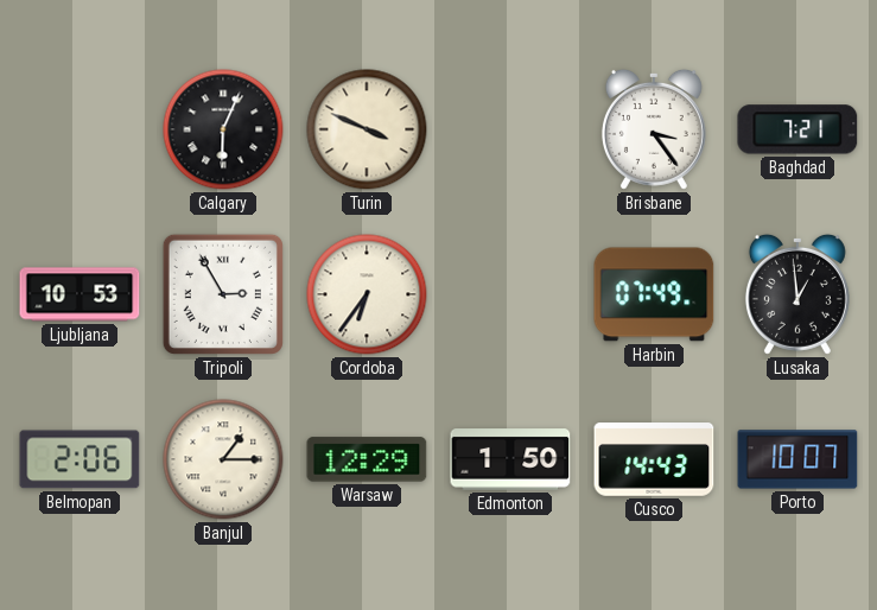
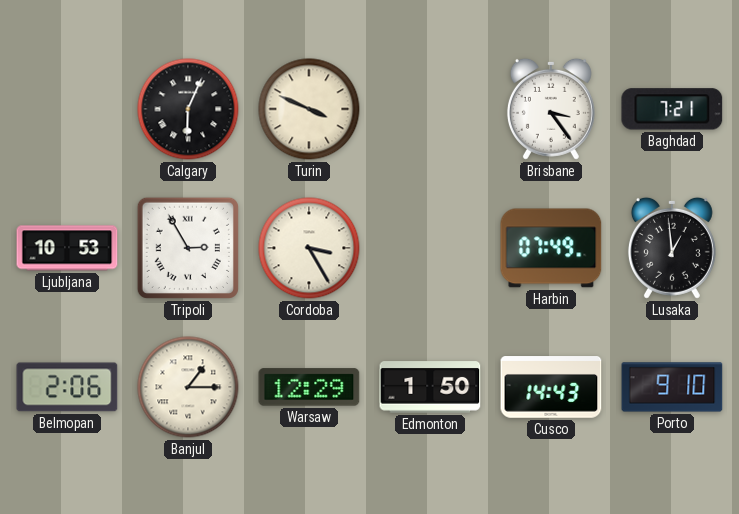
Cordoba: 6:36 -> 3:25
Porto: 10:07 -> 9:10
